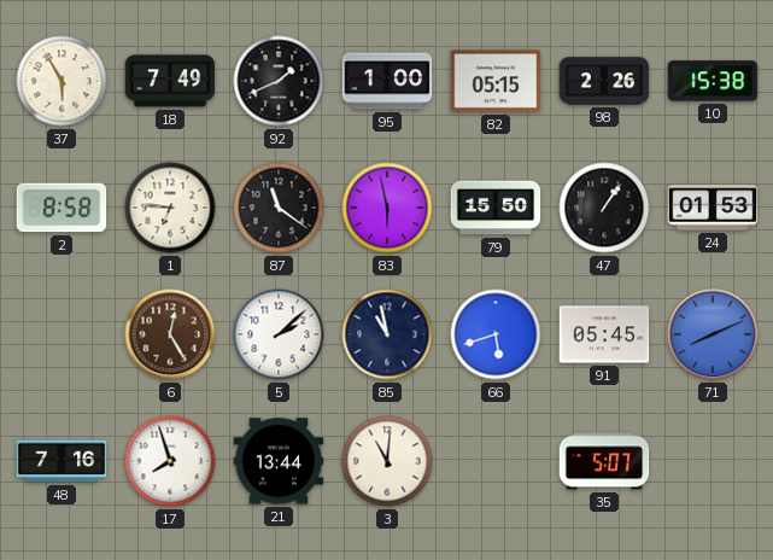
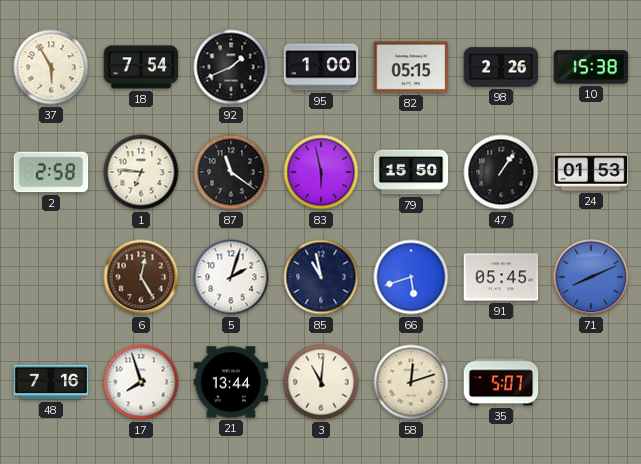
18: 7:49 -> 7:54
2: 8:58 -> 2:58
5: 2:08 -> 2:03
58: none -> 12:12
